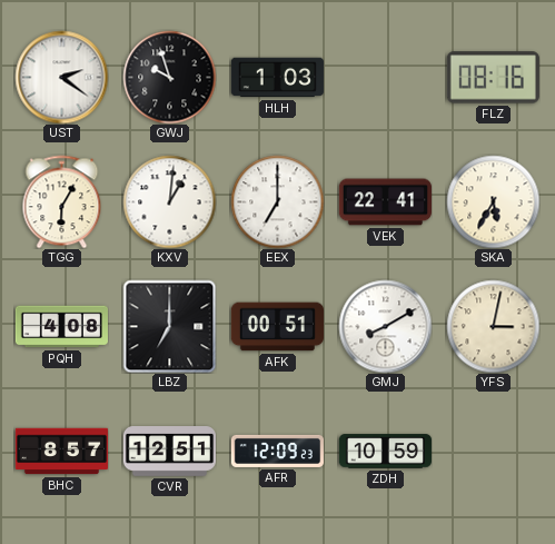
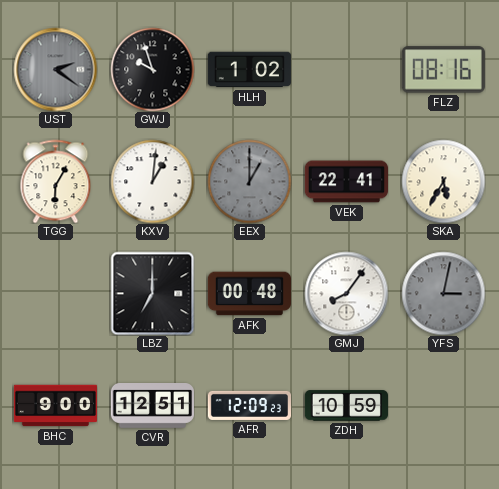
UST dial: white -> grey
HLH: 1:03 -> 1:02
EEX: 7:00 -> 1:00
EEX dial: white -> grey
PQH: 4:08 -> none
AFK: 00:51 -> 00:48
GMJ: 8:10 -> 8:06
YFS dial: cream -> grey
BHC: 8:57 -> 9:00
